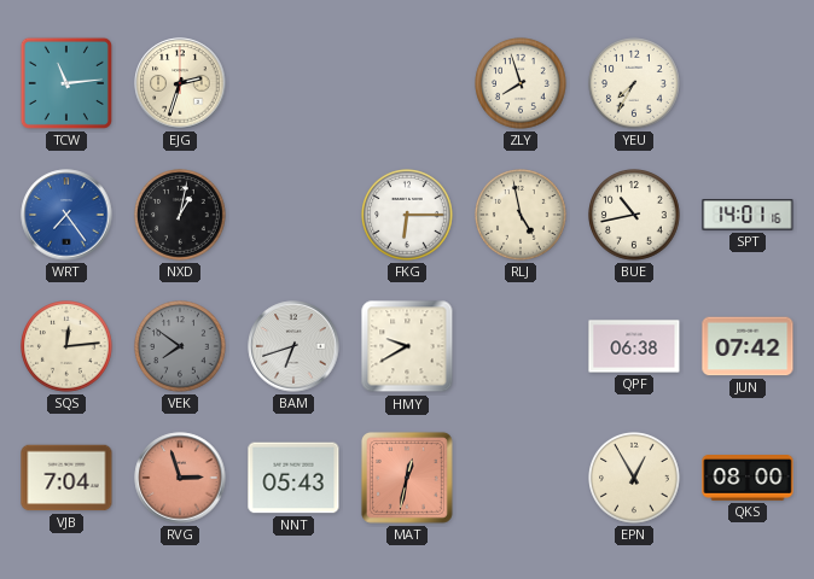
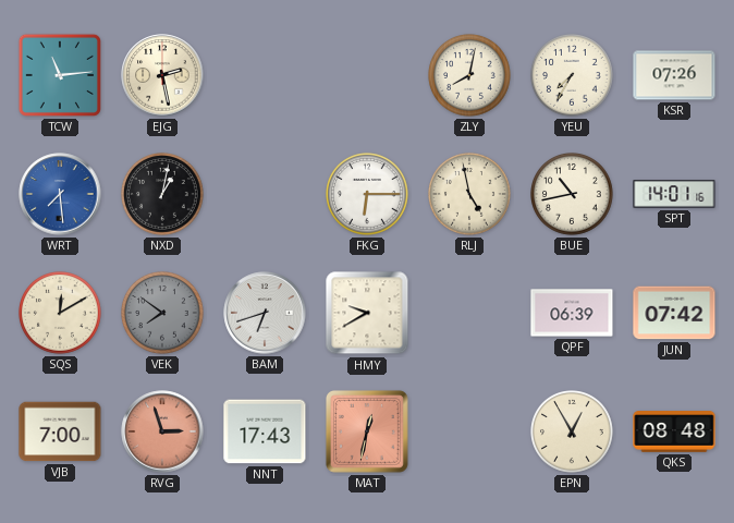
EJG: 2:33 -> 2:28
ZLY: 7:57 -> 8:02
KSR: none -> 07:26
WRT: 7:24 -> 7:29
SQS: 12:14 -> 12:10
QPF: 06:38 -> 06:39
VJB: 7:04 -> 7:00
NNT: 05:43 -> 17:43
QKS: 08:00 -> 08:48
